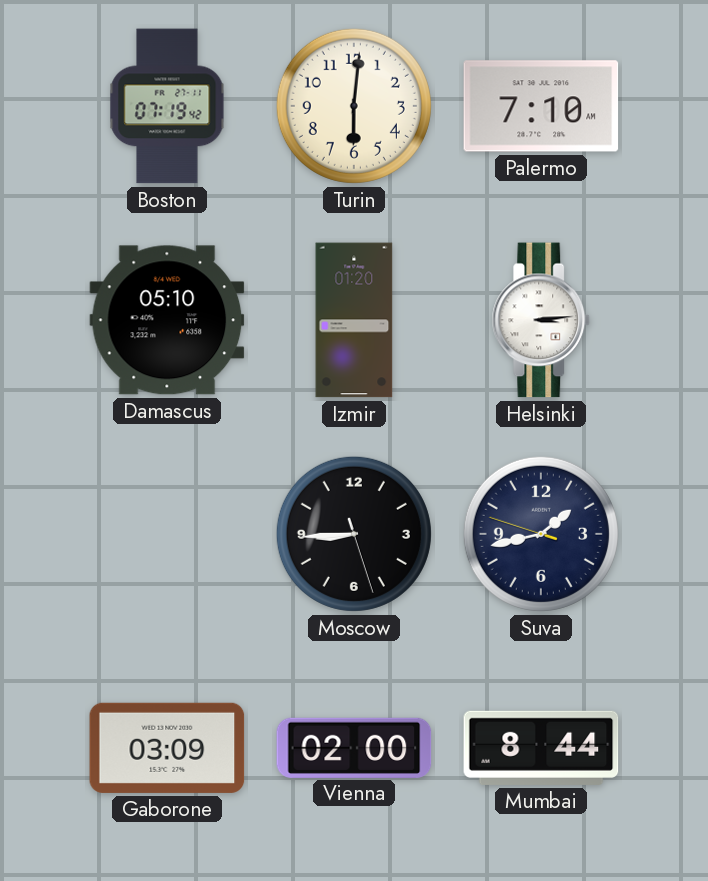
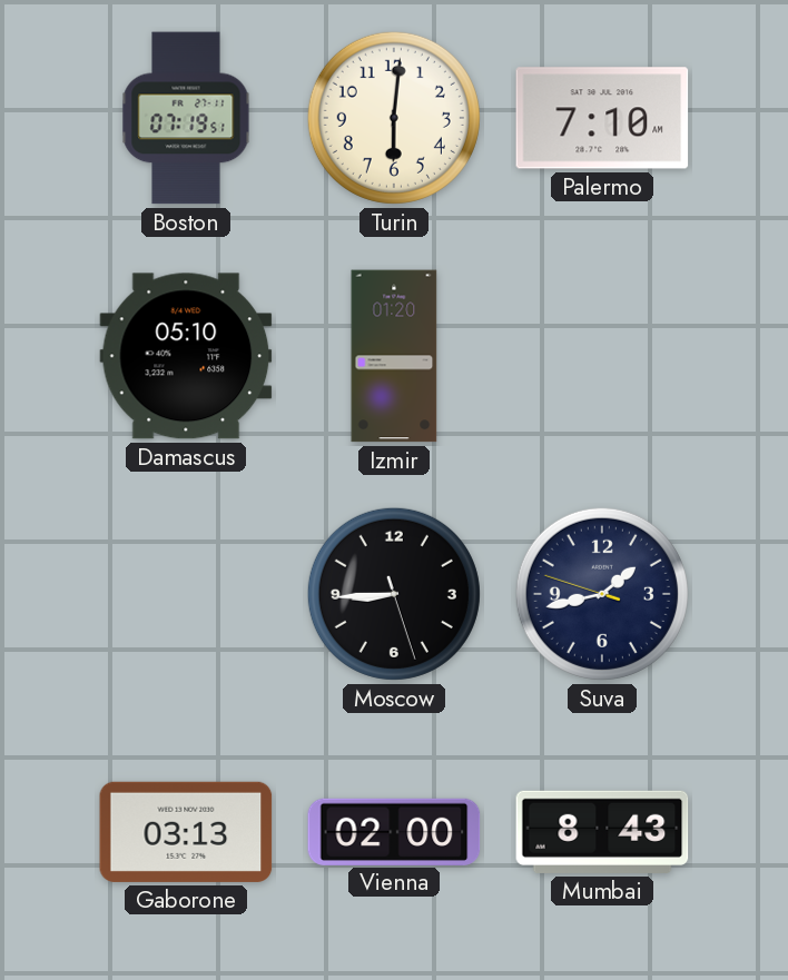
Boston: 07:19:42 -> 07:19:51
Helsinki: 3:14 -> none
Gaborone: 03:09 -> 03:13
Mumbai: 8:44 -> 8:43
